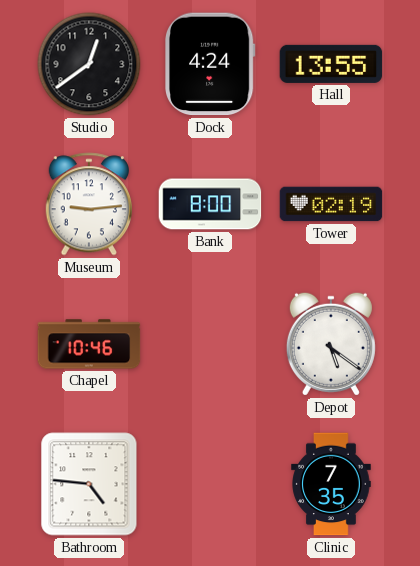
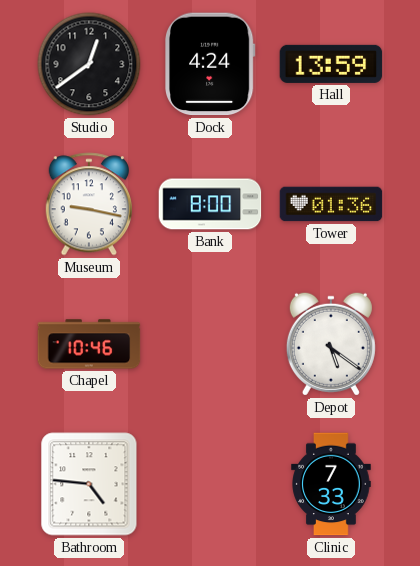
Hall: 13:55 -> 13:59
Museum: 9:14 -> 9:17
Tower: 02:19 -> 01:36
Clinic: 7:35 -> 7:33
